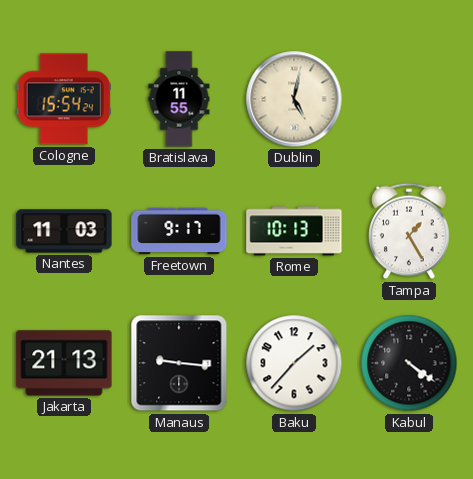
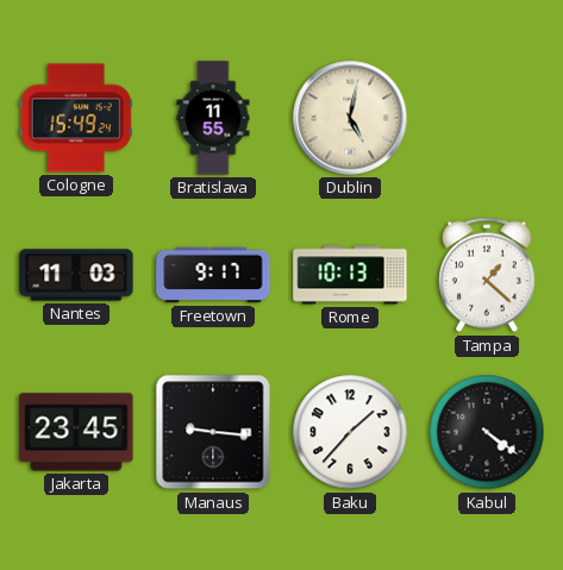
Cologne: 15:54 -> 15:49
Tampa: 1:25 -> 1:22
Jakarta: 21:13 -> 23:45
